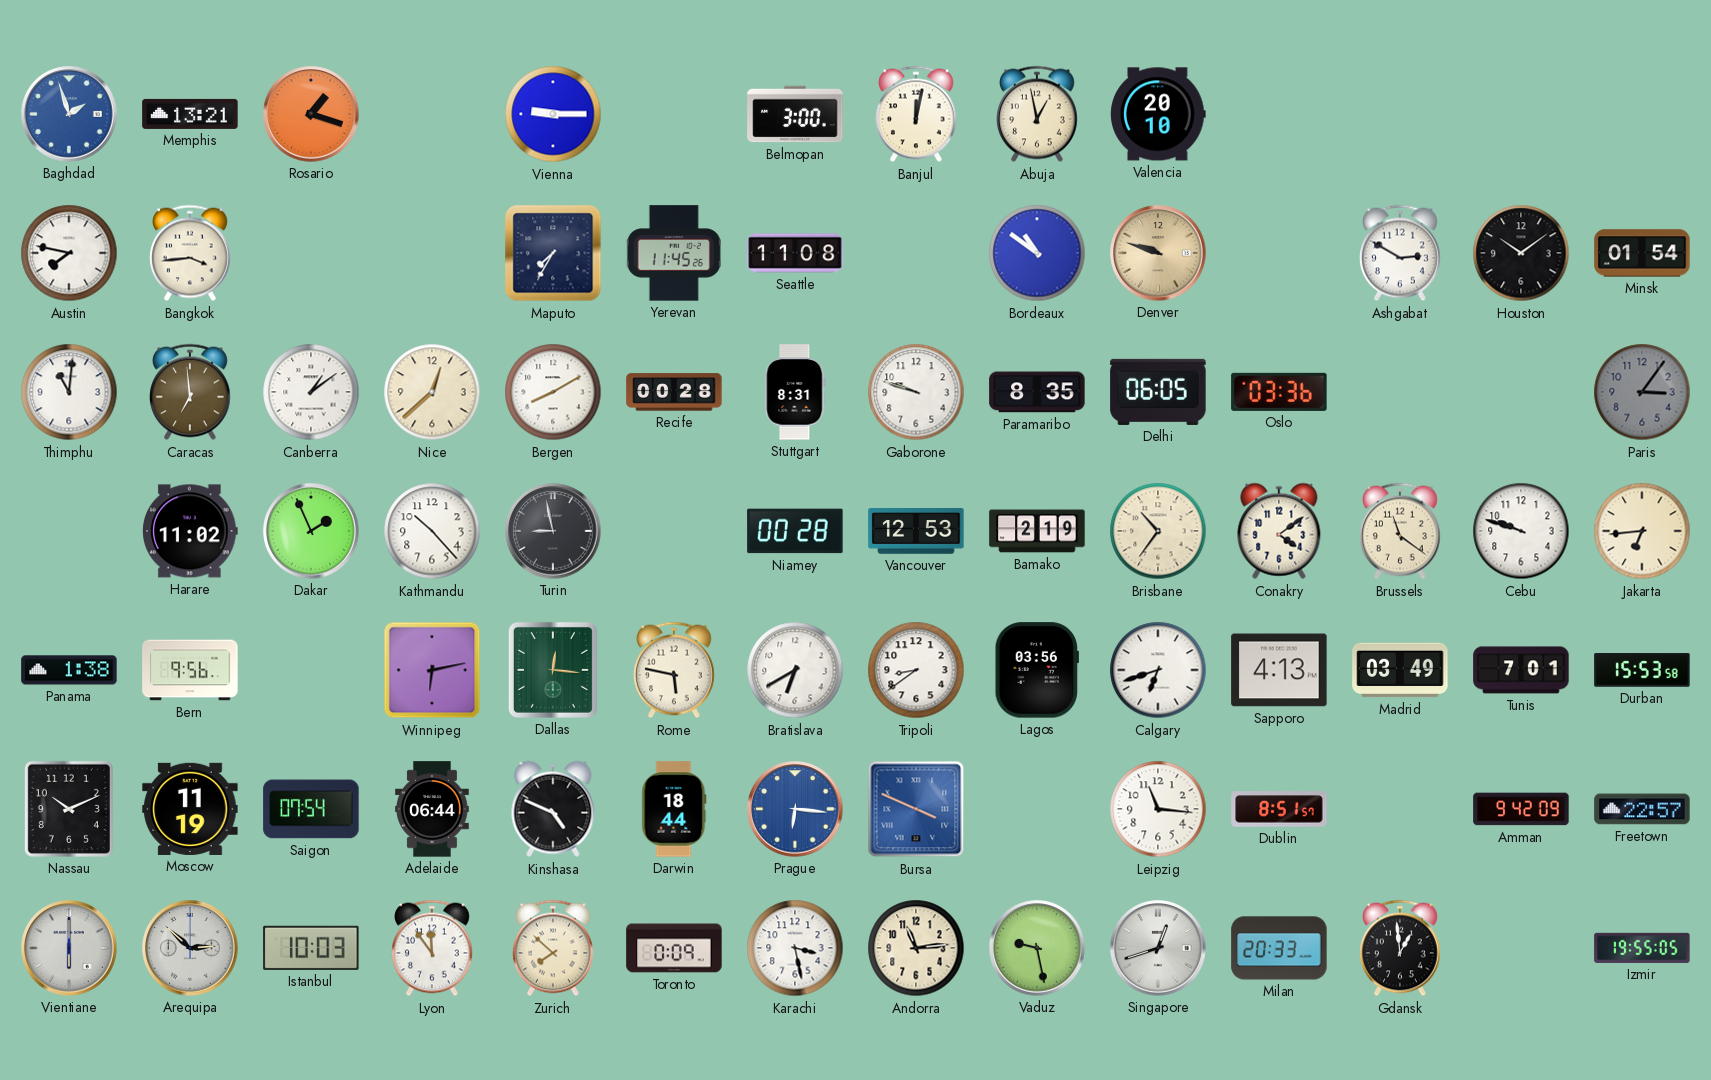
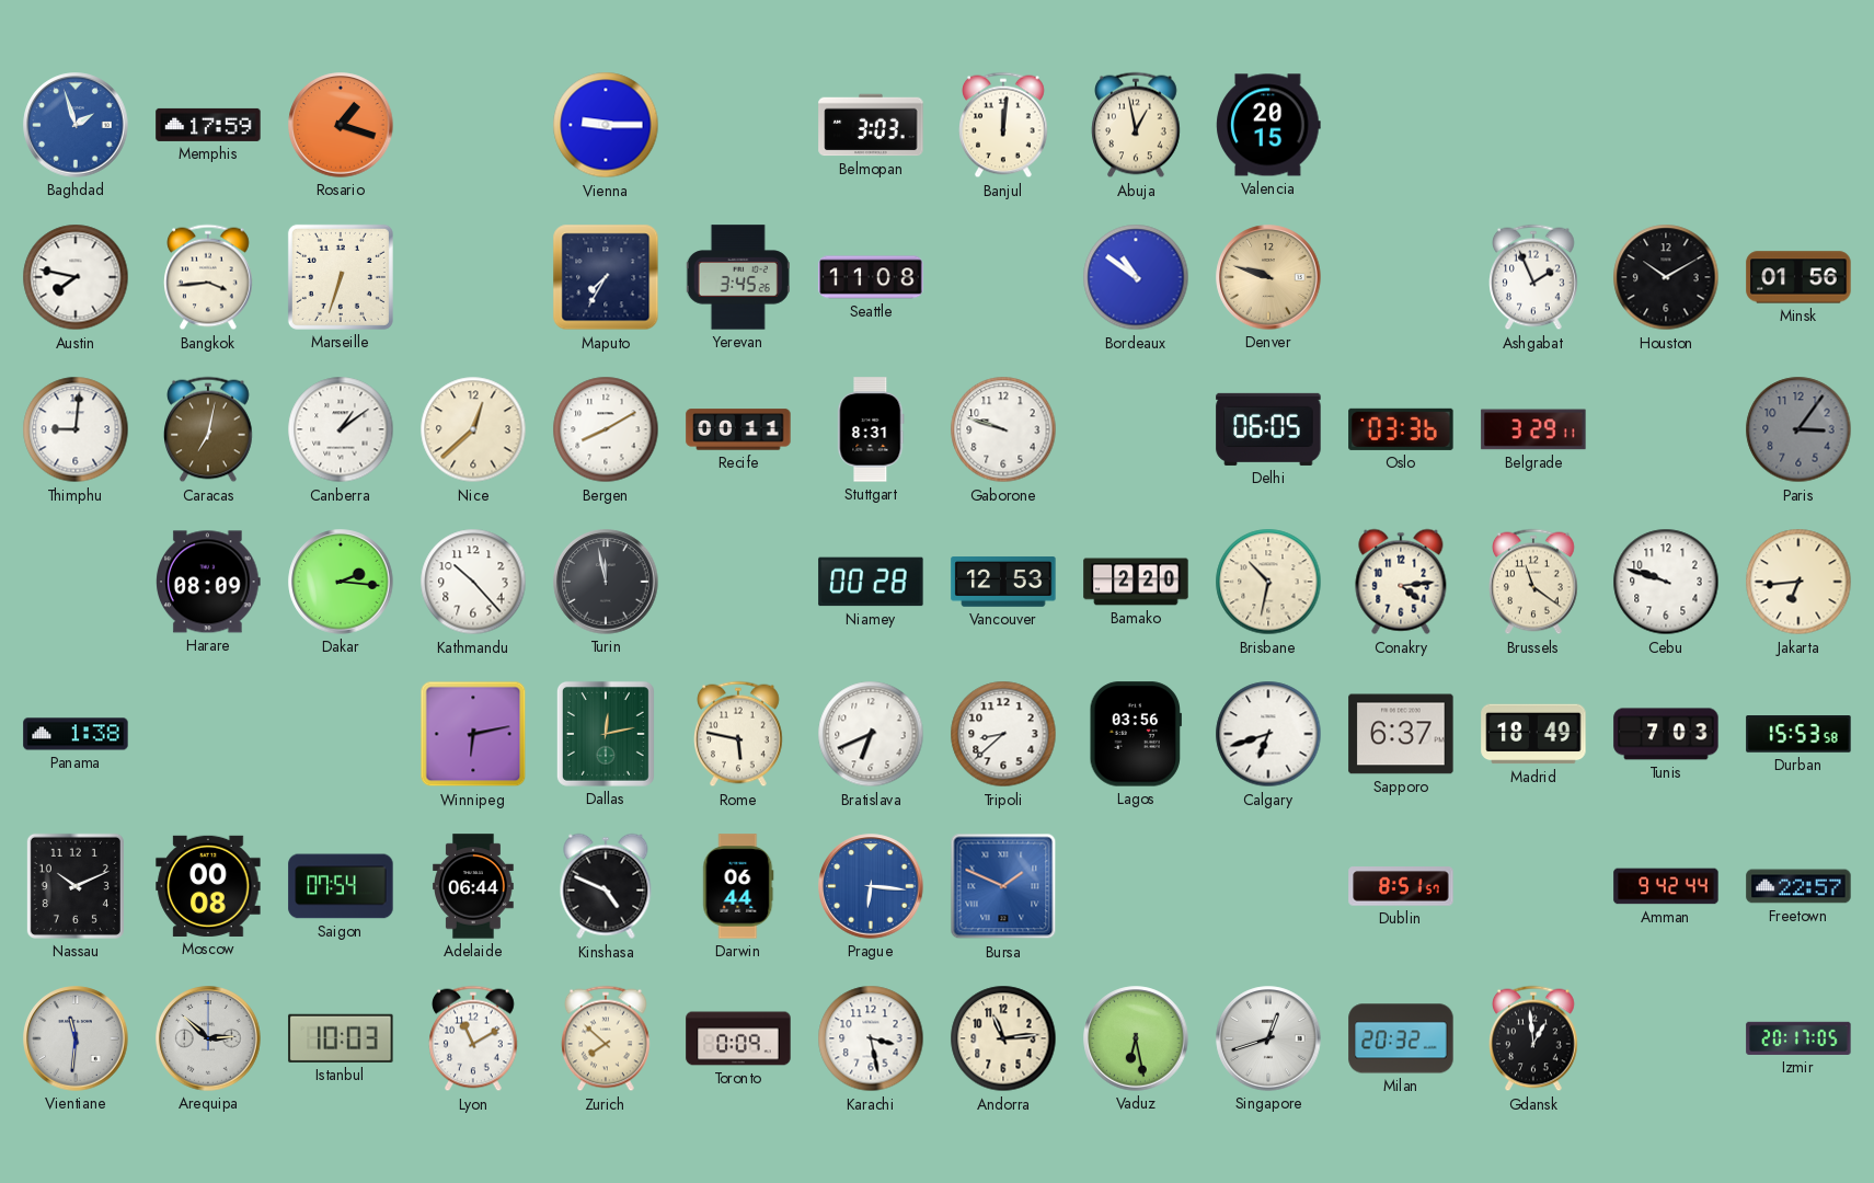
Memphis: 13:21 -> 17:59
Belmopan: 3:00 -> 3:03
Banjul: 12:02 -> 12:01
Valencia: 20:10 -> 20:15
Marseille: none -> 6:33
Yerevan: 11:45 -> 3:45
Ashgabat: 2:50 -> 1:56
Houston: 10:09 -> 10:10
Minsk: 01:54 -> 01:56
Thimphu: 11:01 -> 9:01
Caracas: 6:59 -> 7:02
Recife: 00:28 -> 00:11
Paramaribo: 8:35 -> none
Belgrade: none -> 3:29
Harare: 11:02 -> 08:09
Dakar: 1:56 -> 2:16
Turin: 8:58 -> 11:58
Bamako: 2:19 -> 2:20
Brisbane: 10:36 -> 10:32
Conakry: 4:09 -> 4:14
Bern: 9:56 -> none
Dallas: 12:16 -> 12:13
Bratislava: 6:40 -> 6:41
Tripoli: 8:39 -> 8:38
Sapporo: 4:13 -> 6:37
Madrid: 03:49 -> 18:49
Tunis: 7:01 -> 7:03
Moscow: 11:19 -> 00:08
Darwin: 18:44 -> 06:44
Bursa: 3:49 -> 1:49
Leipzig: 11:16 -> none
Amman: 9:42:09 -> 9:42:44
Vientiane: 6:00 -> 11:31
Lyon: 11:54 -> 11:10
Vaduz: 9:28 -> 6:28
Milan: 20:33 -> 20:32
Izmir: 19:55 -> 20:17
